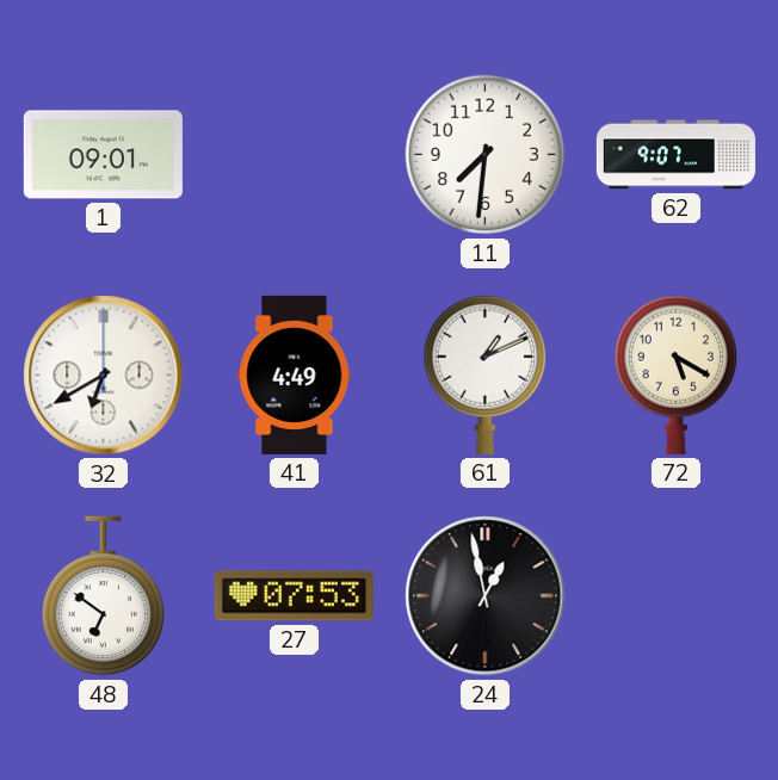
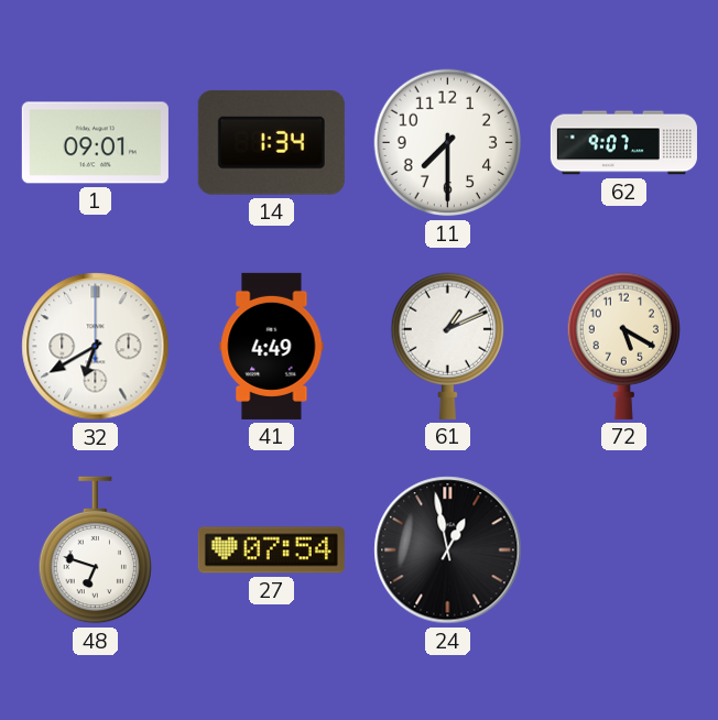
14: none -> 1:34
11: 7:31 -> 7:30
48: 6:51 -> 6:48
27: 07:53 -> 07:54
